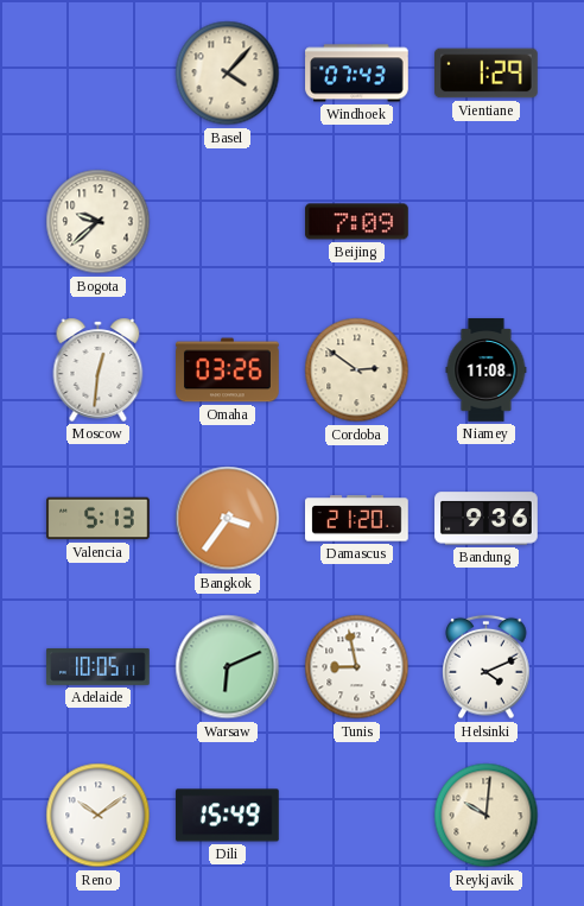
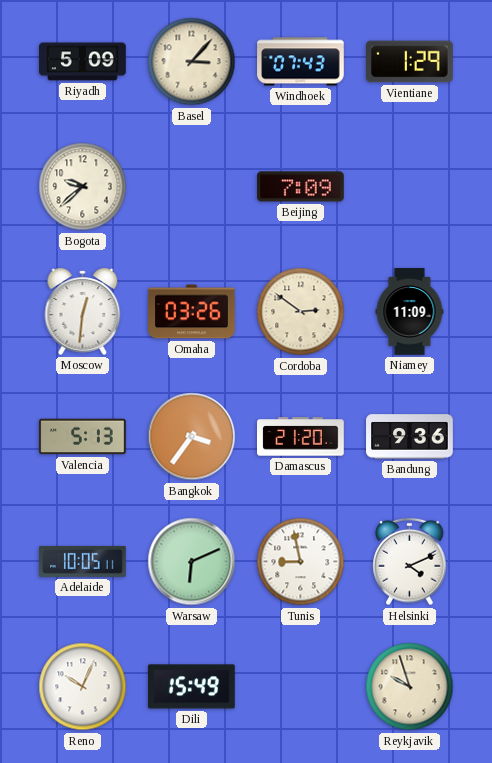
Riyadh: none -> 5:09
Basel: 4:07 -> 3:07
Niamey: 11:08 -> 11:09
Reno: 10:09 -> 10:04
Reykjavik: 10:01 -> 9:57
